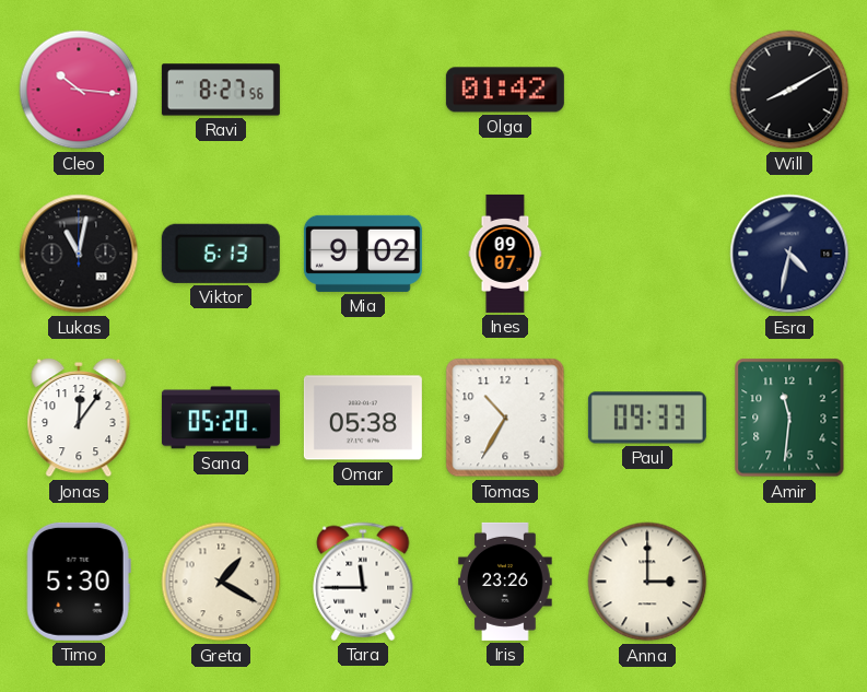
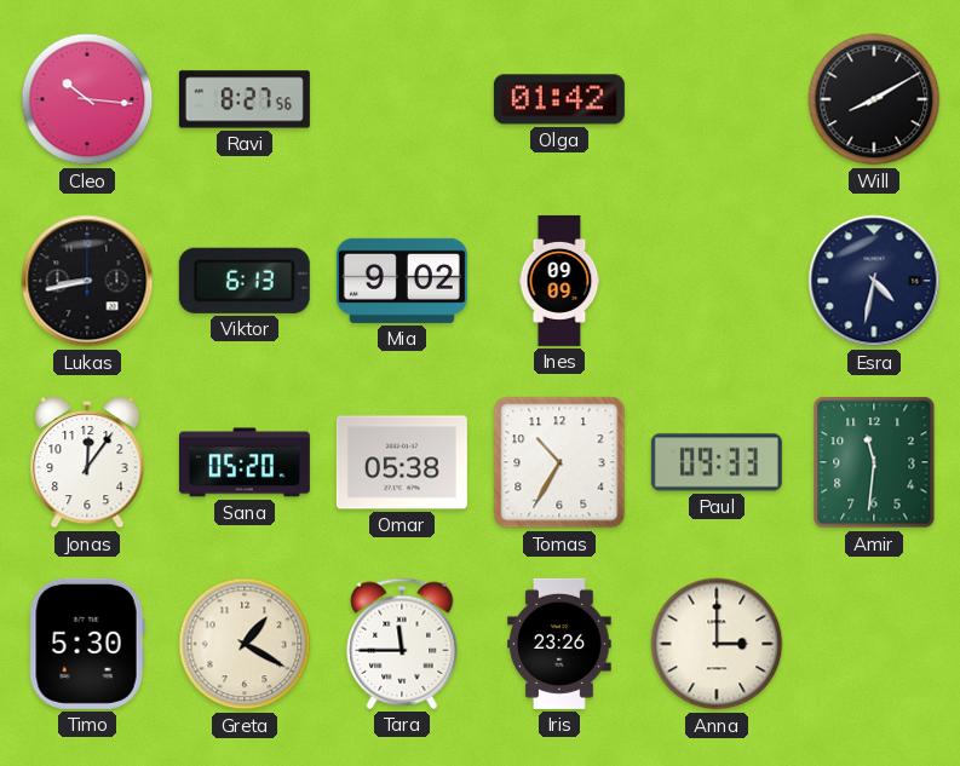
Lukas: 11:02 -> 8:43
Ines: 09:07 -> 09:09
